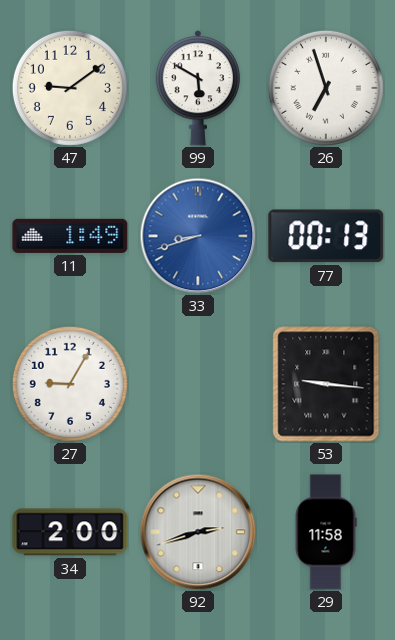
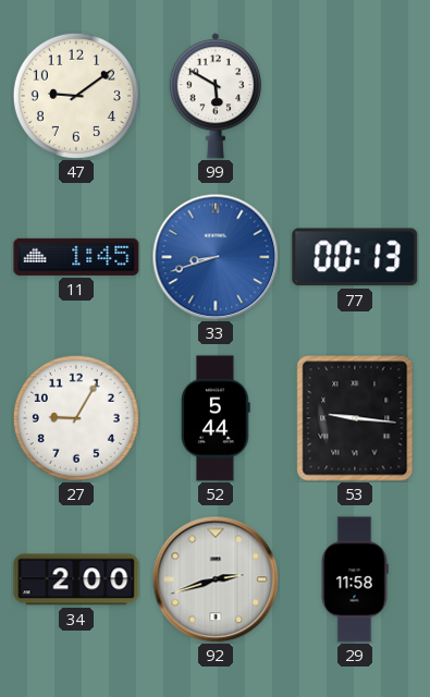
26: 6:57 -> none
11: 1:49 -> 1:45
52: none -> 5:44
